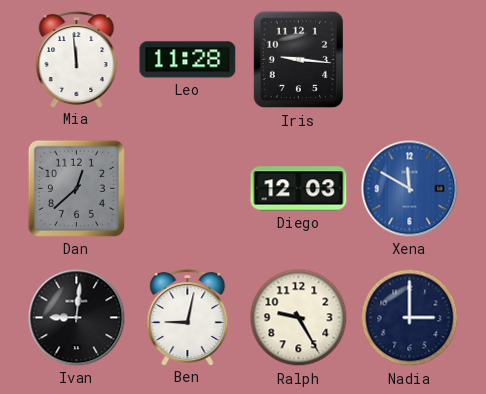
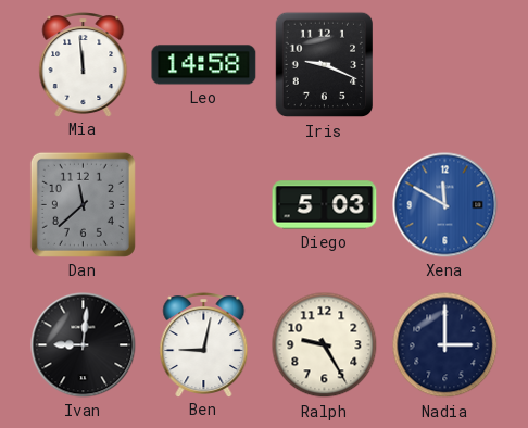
Leo: 11:28 -> 14:58
Iris: 9:16 -> 9:19
Dan: 12:38 -> 11:38
Diego: 12:03 -> 5:03
